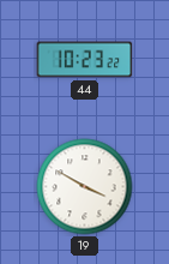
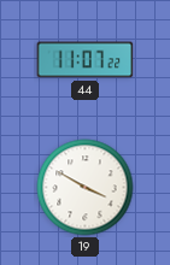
44: 10:23 -> 11:07
